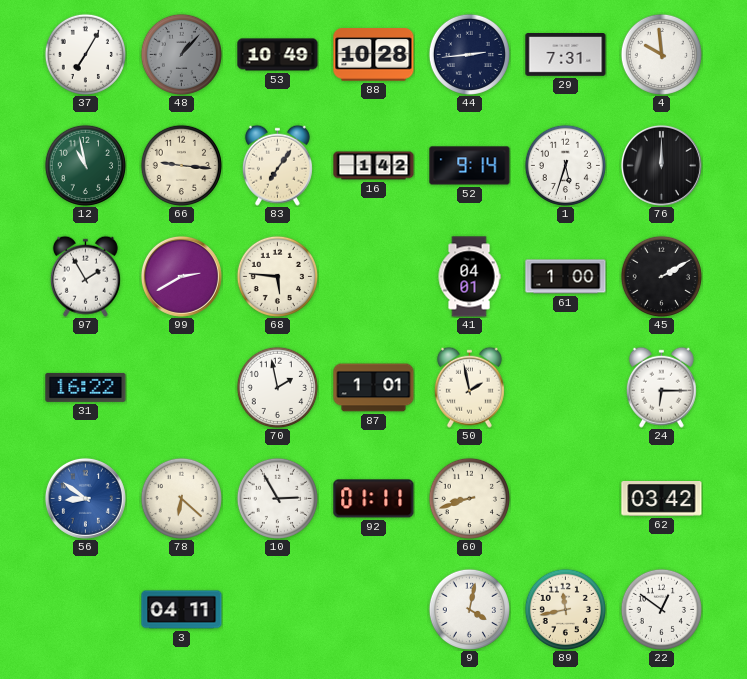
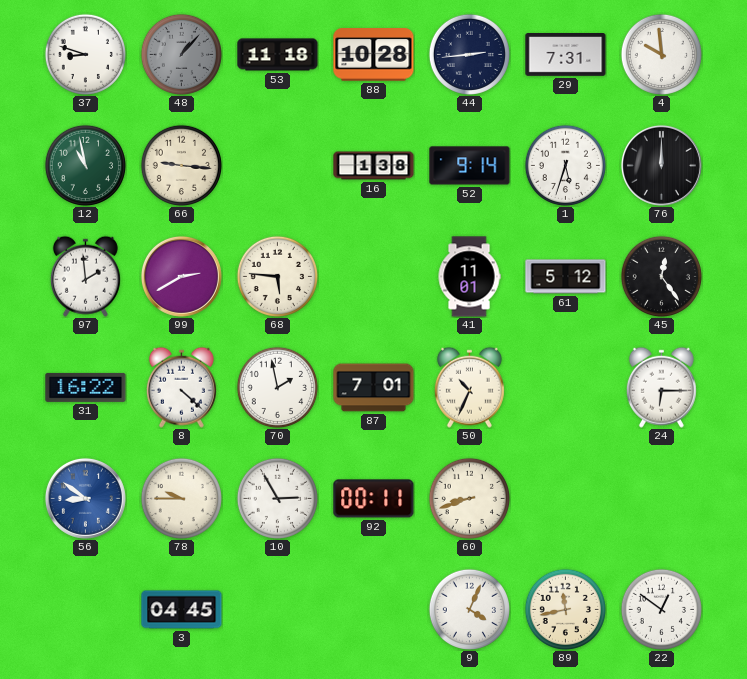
37: 7:05 -> 8:48
53: 10:49 -> 11:18
83: 7:06 -> none
16: 1:42 -> 1:38
97: 1:55 -> 1:59
41: 04:01 -> 11:01
61: 1:00 -> 5:12
45: 2:10 -> 12:24
8: none -> 4:22
87: 1:01 -> 7:01
50: 1:58 -> 10:34
78: 6:22 -> 9:45
92: 01:11 -> 00:11
62: 03:42 -> none
3: 04:11 -> 04:45
9: 4:02 -> 4:04
